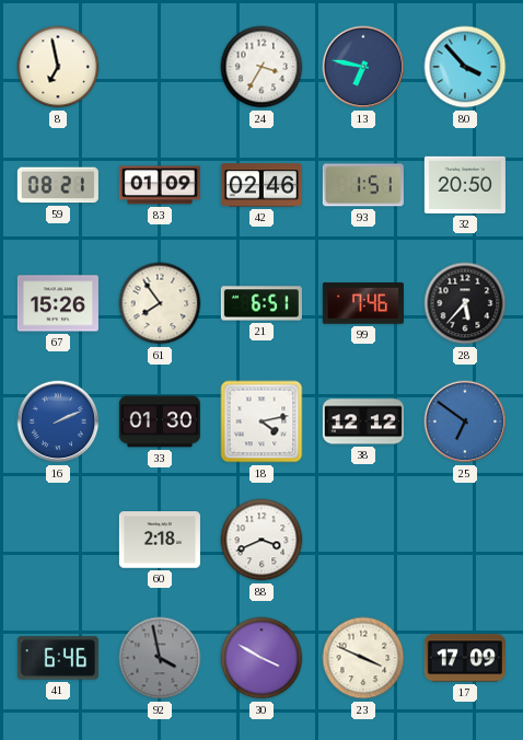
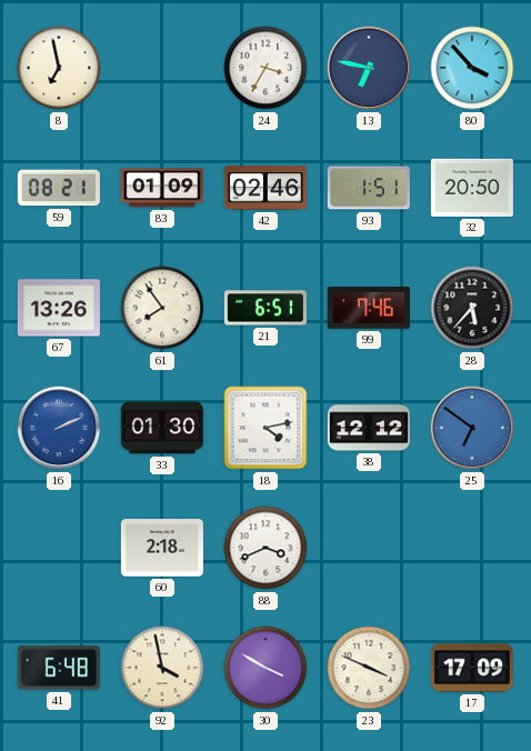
67: 15:26 -> 13:26
41: 6:46 -> 6:48
92 dial: grey -> cream
